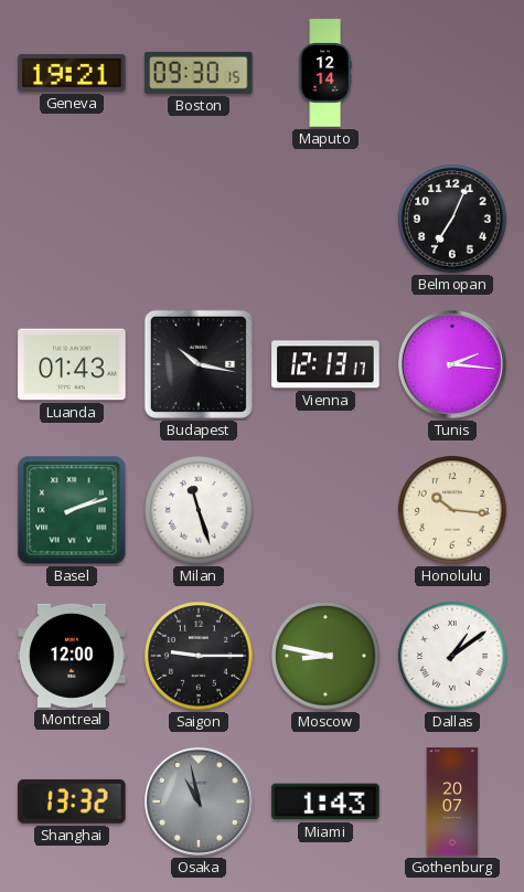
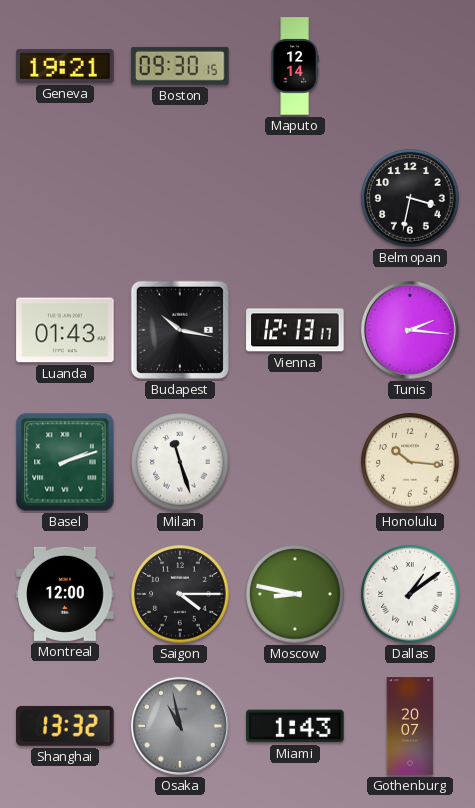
Belmopan: 7:04 -> 3:32
Saigon: 9:15 -> 4:15
